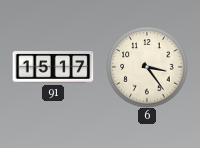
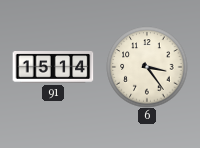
91: 15:17 -> 15:14
